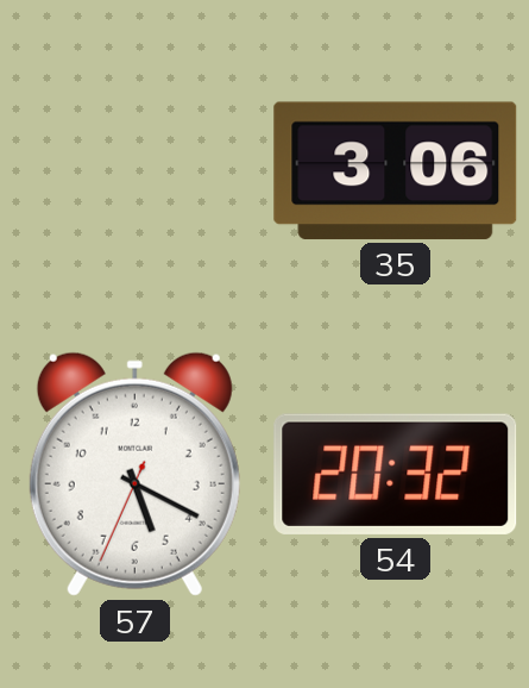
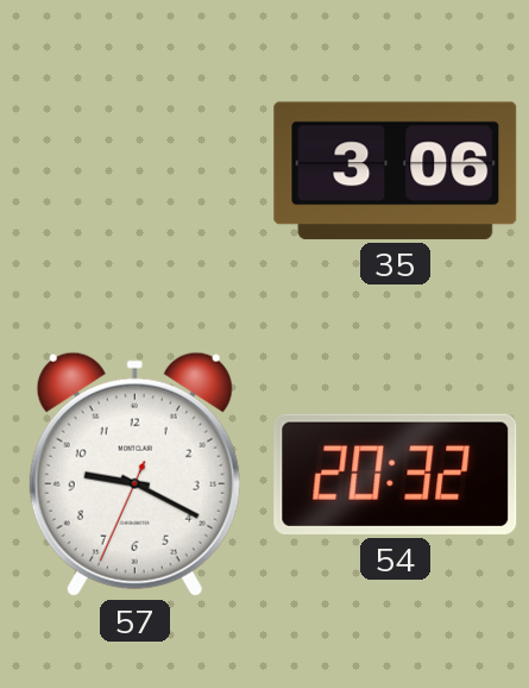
57: 5:19 -> 9:19
